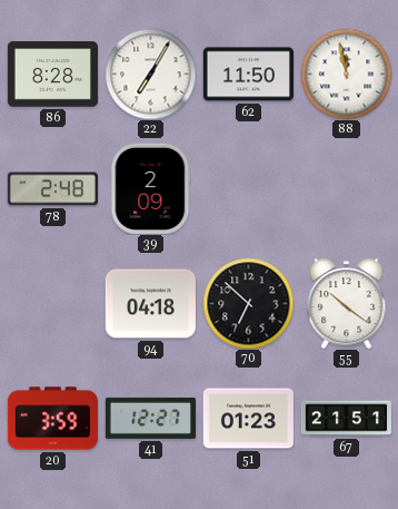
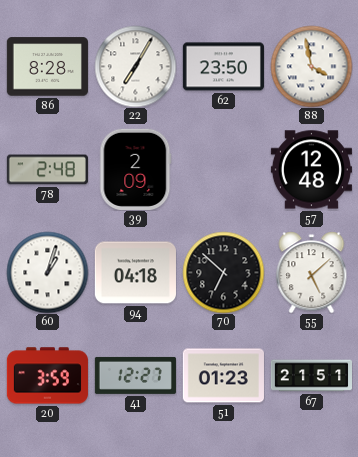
62: 11:50 -> 23:50
88: 11:58 -> 3:58
57: none -> 12:48
60: none -> 1:03
55: 10:21 -> 5:08
